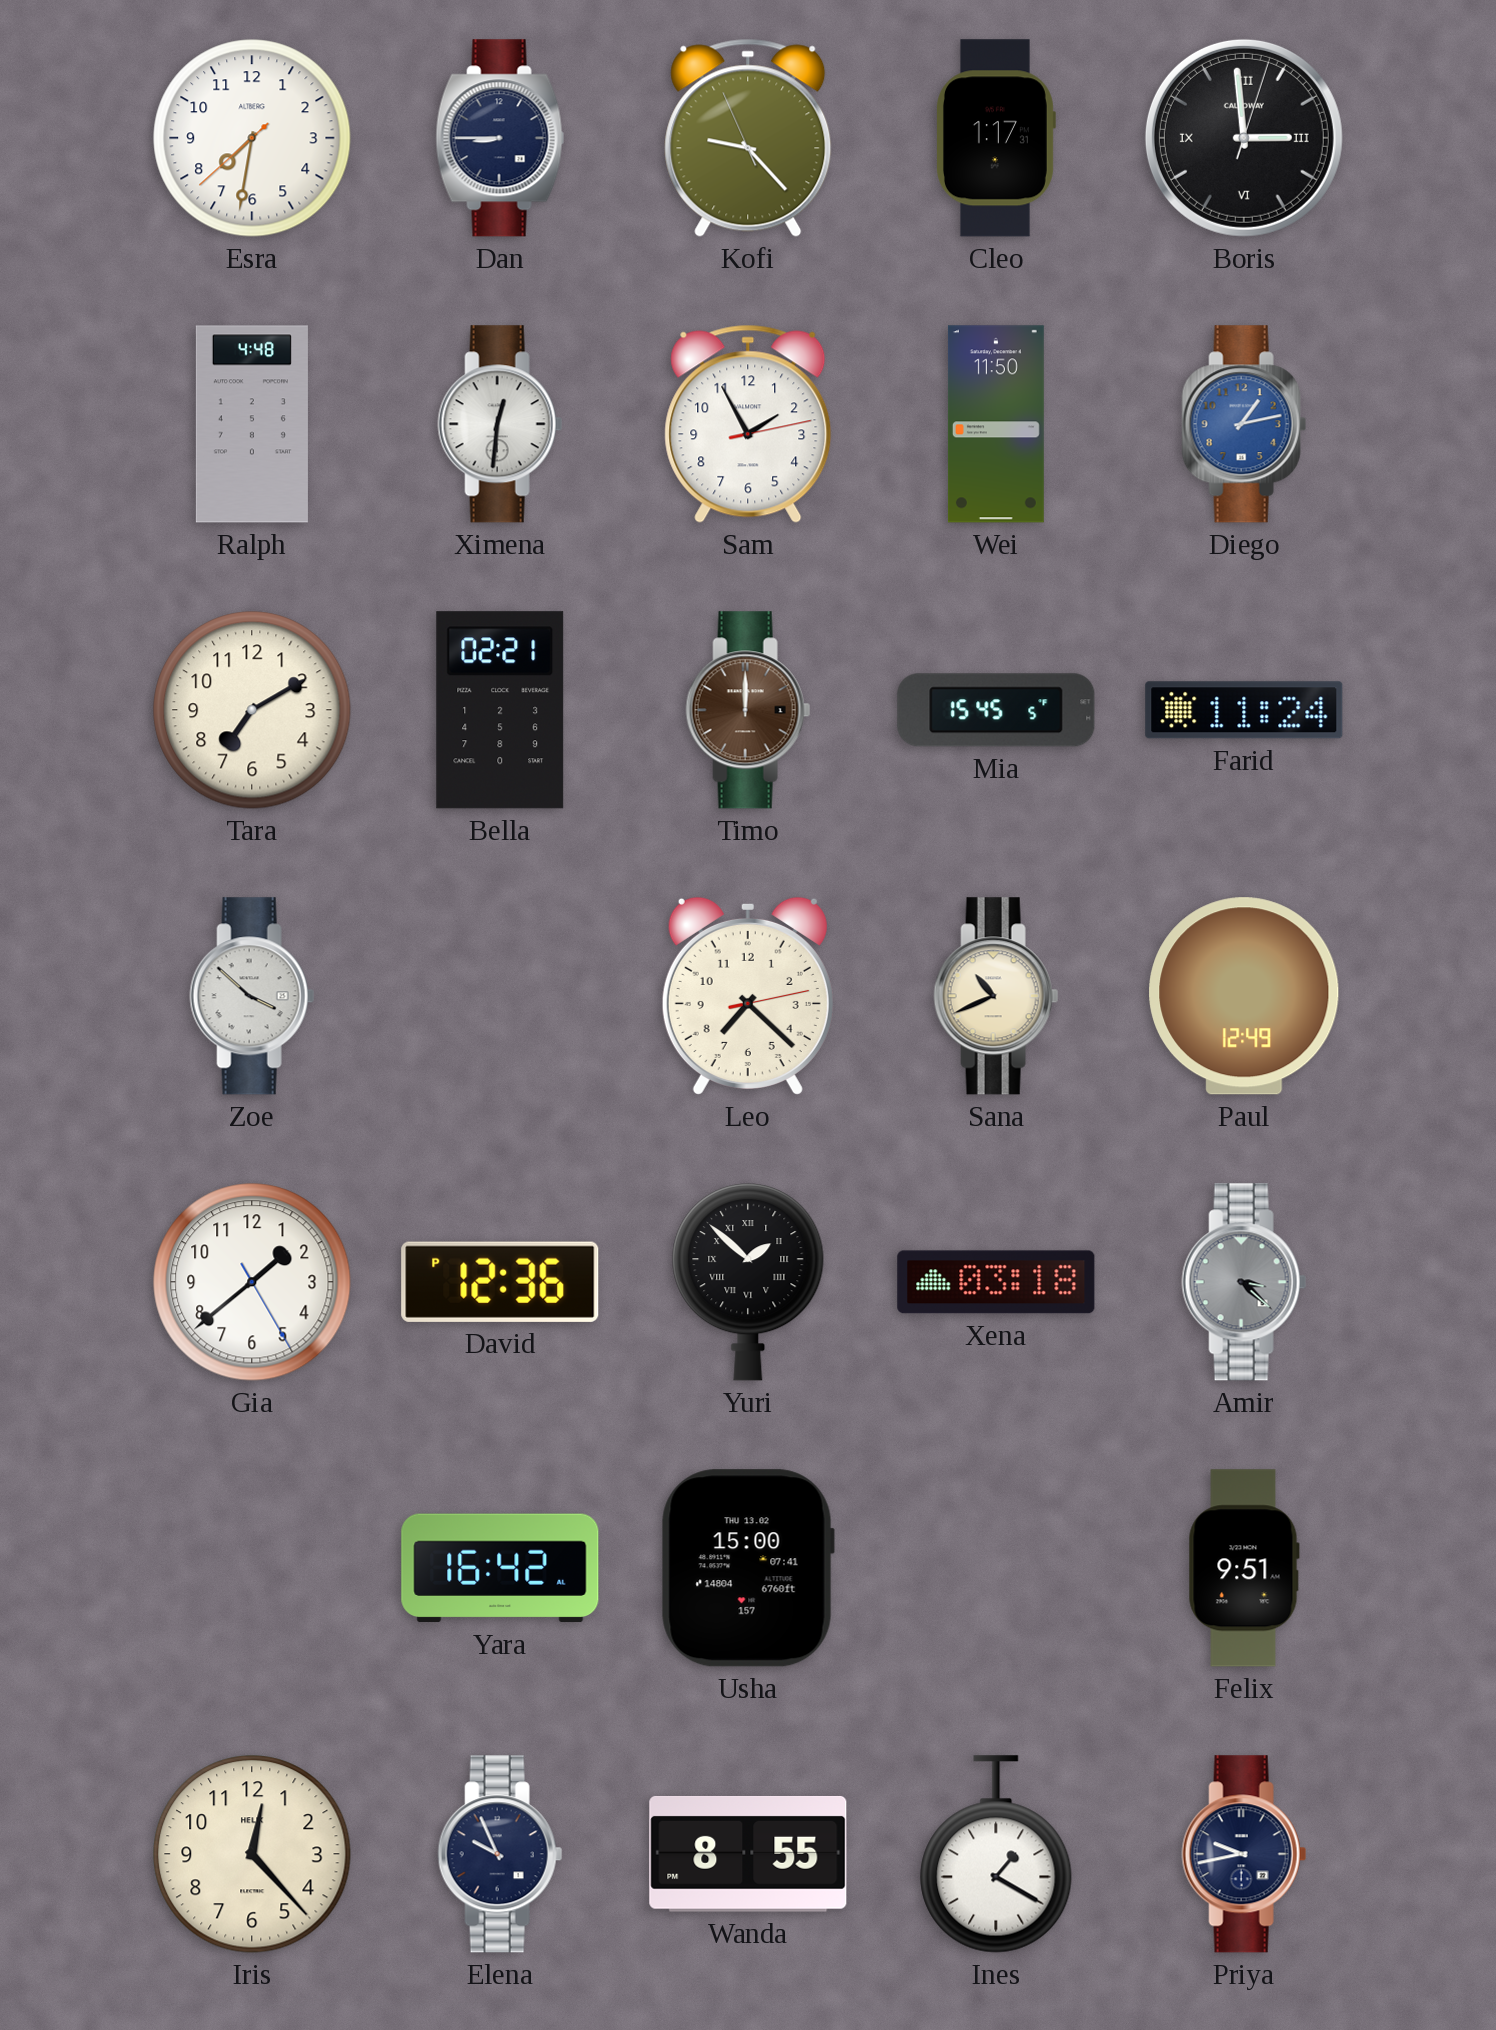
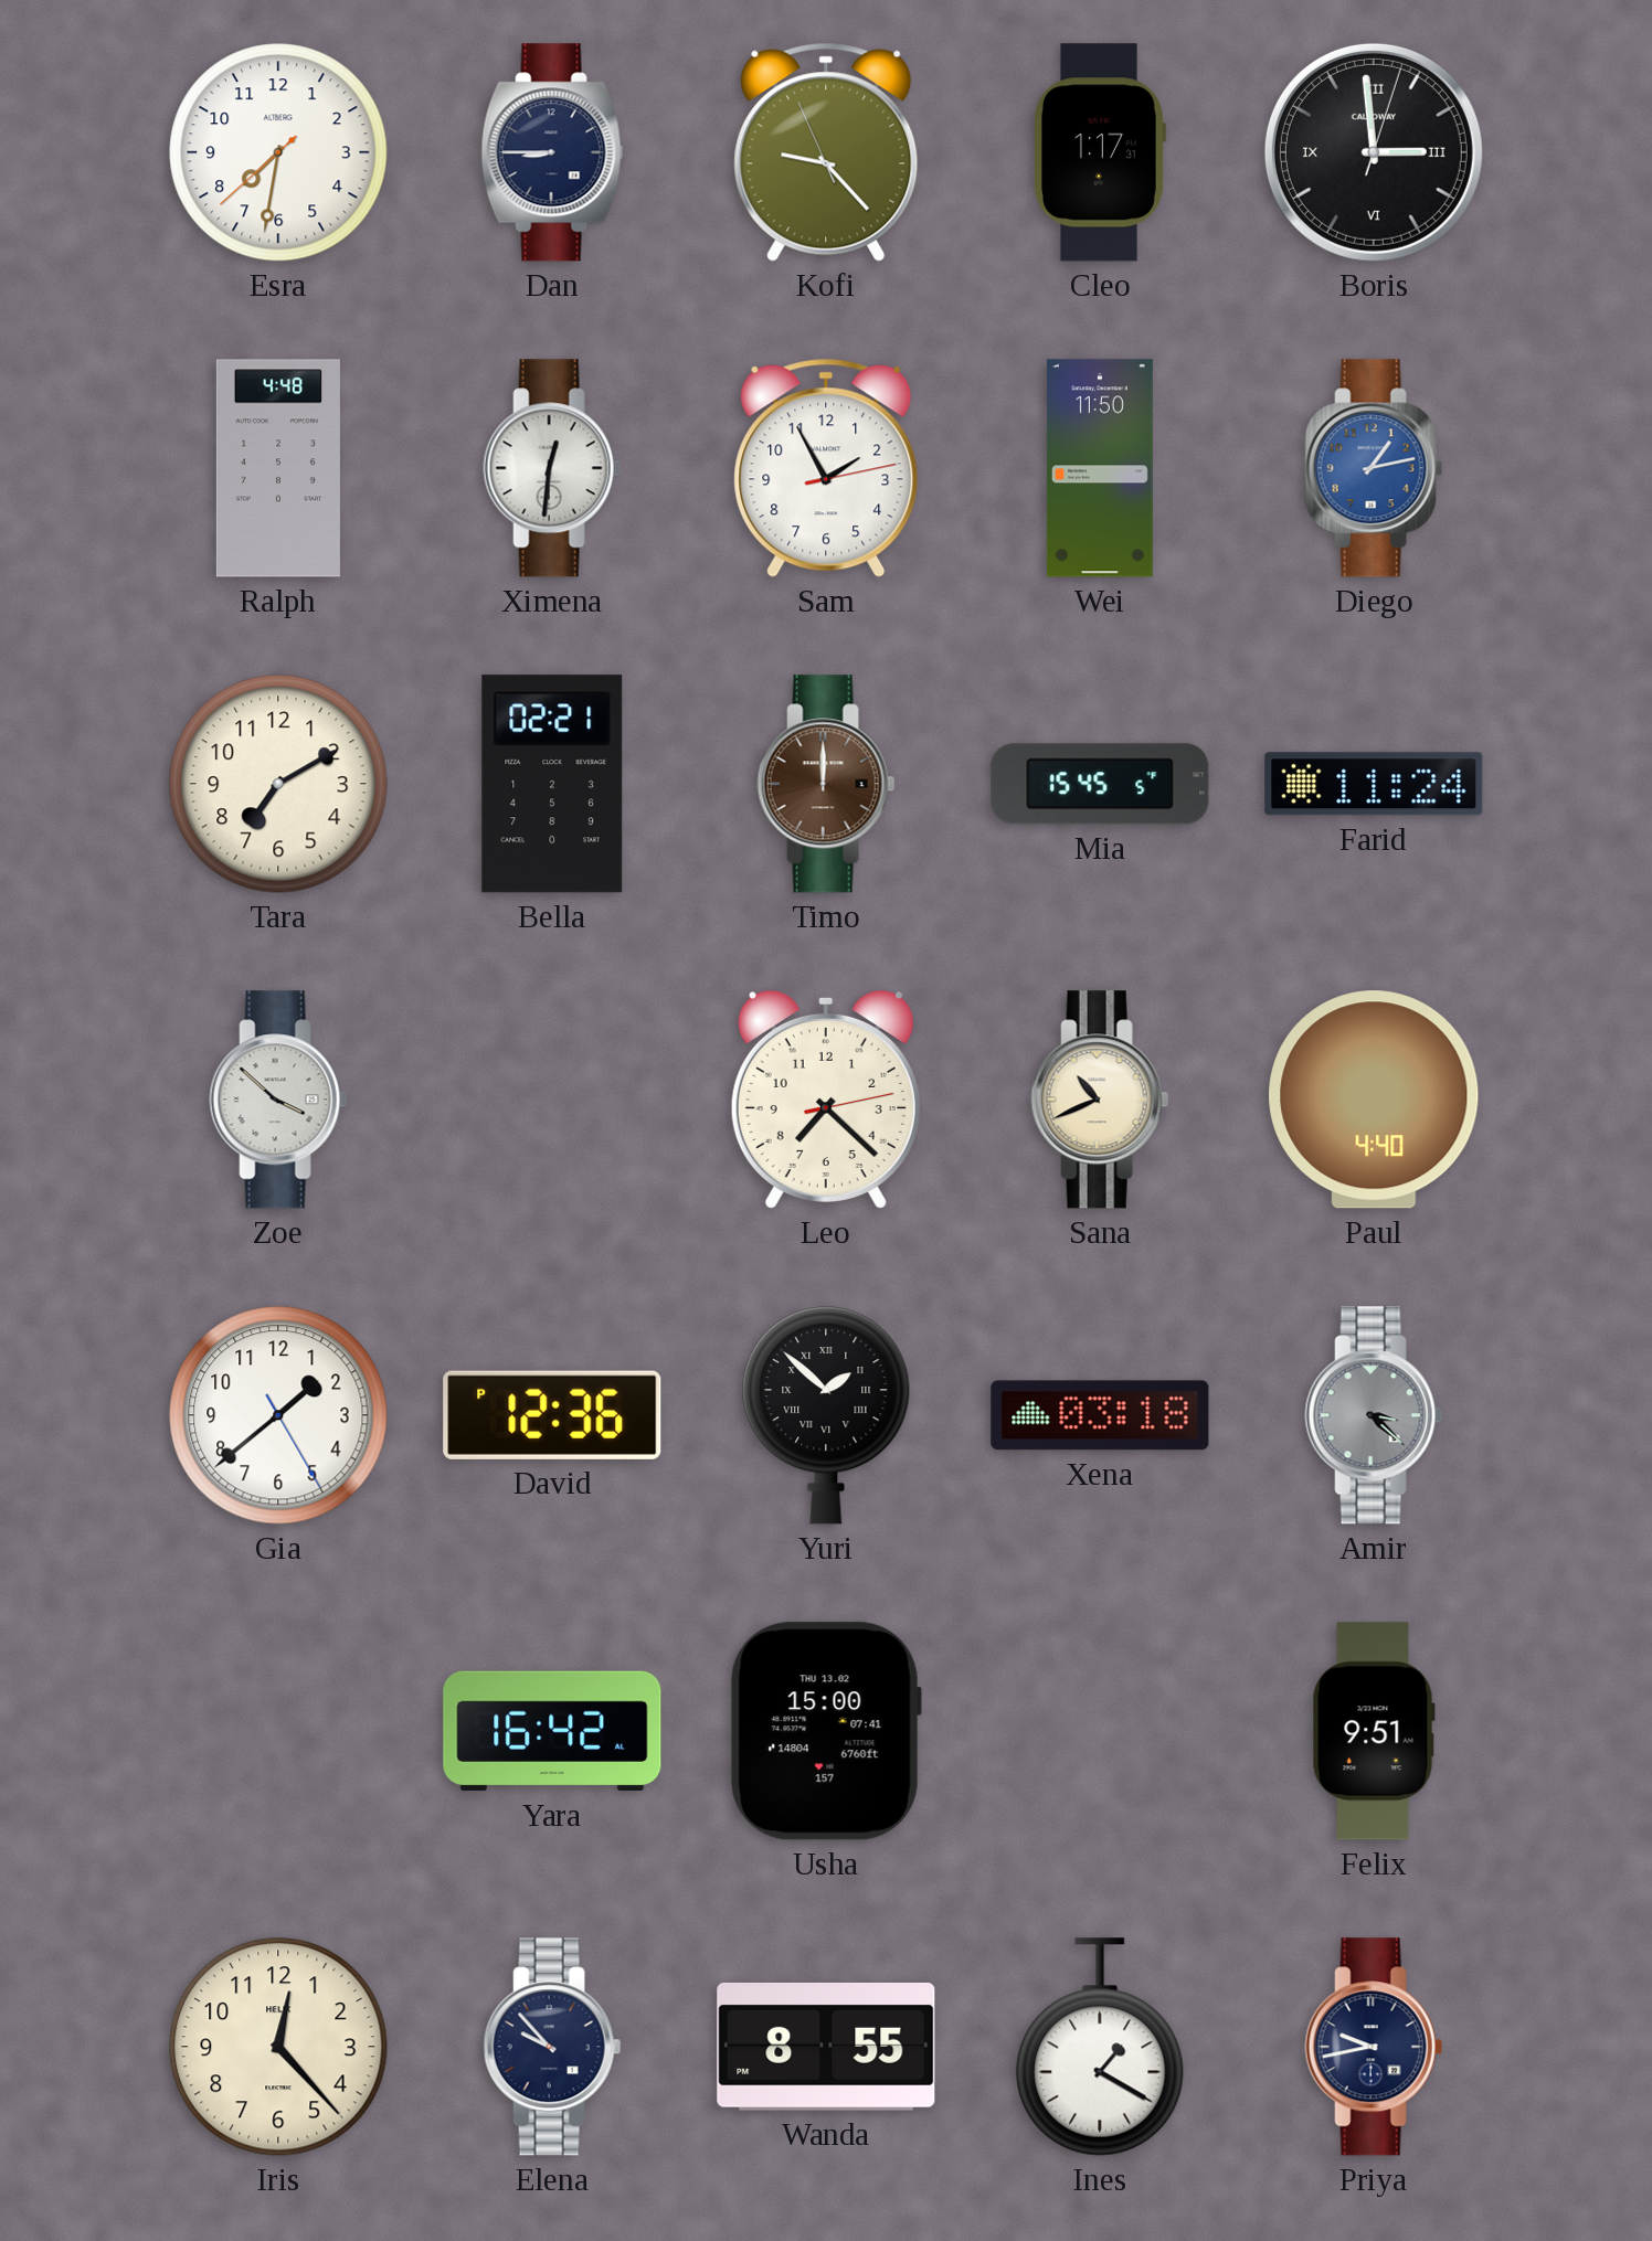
Paul: 12:49 -> 4:40
Elena: 9:56 -> 9:53
